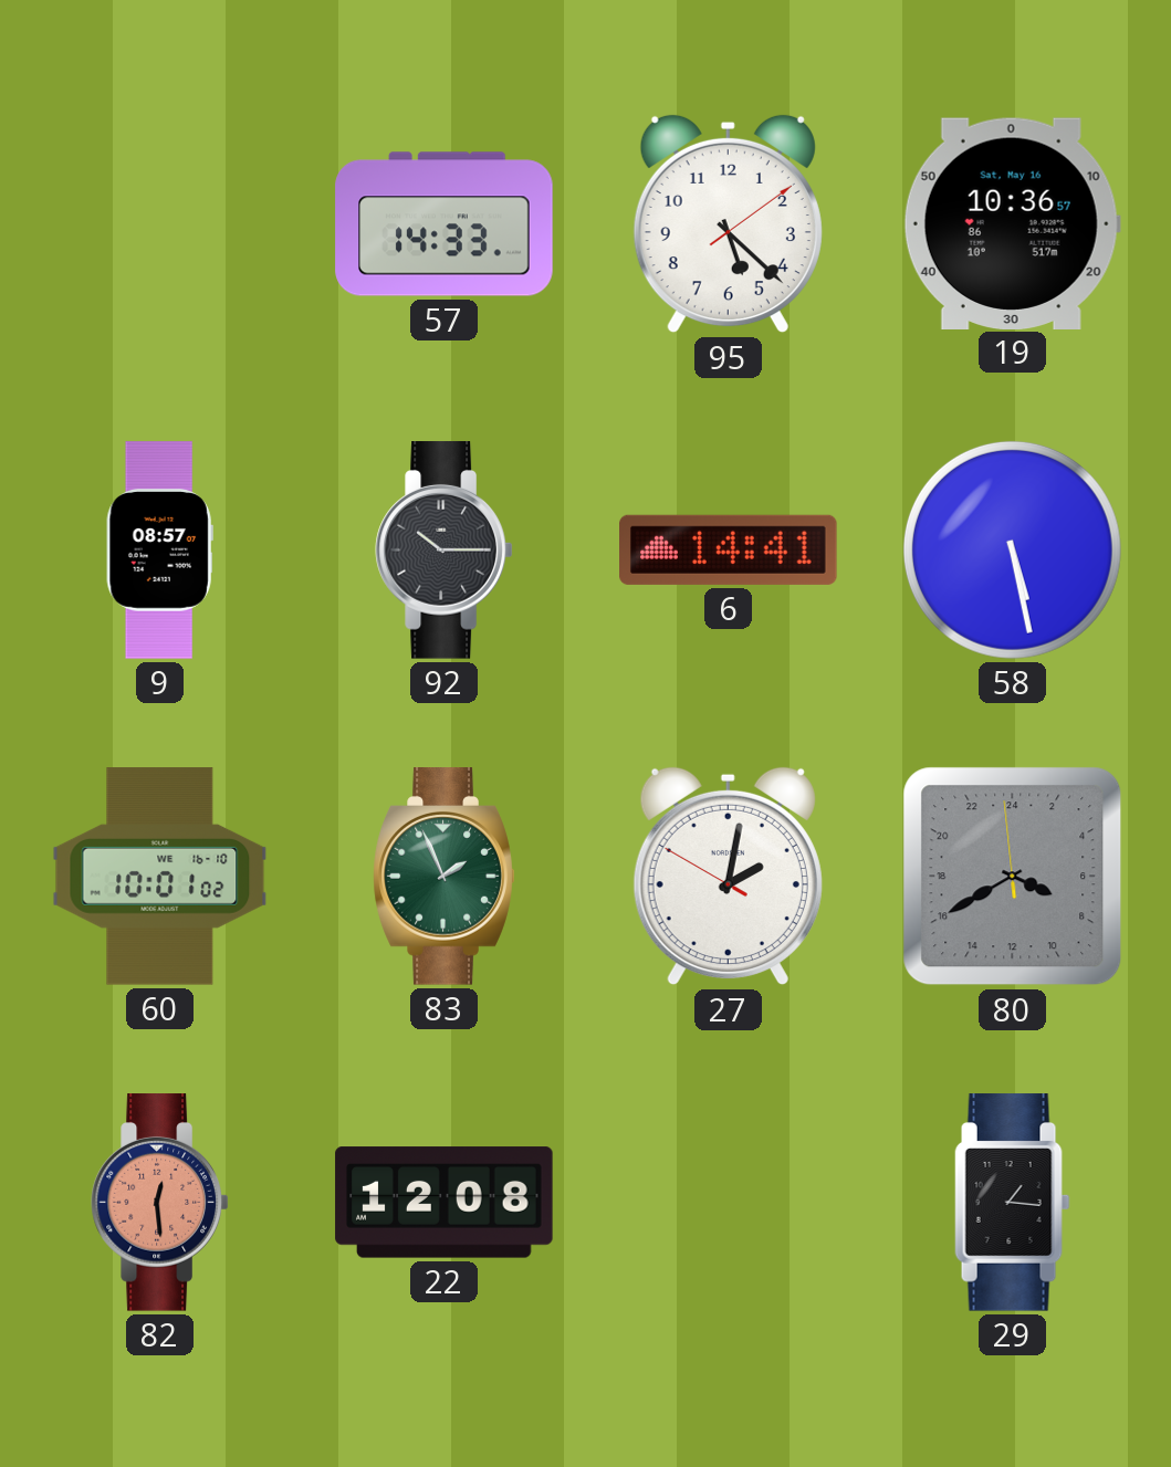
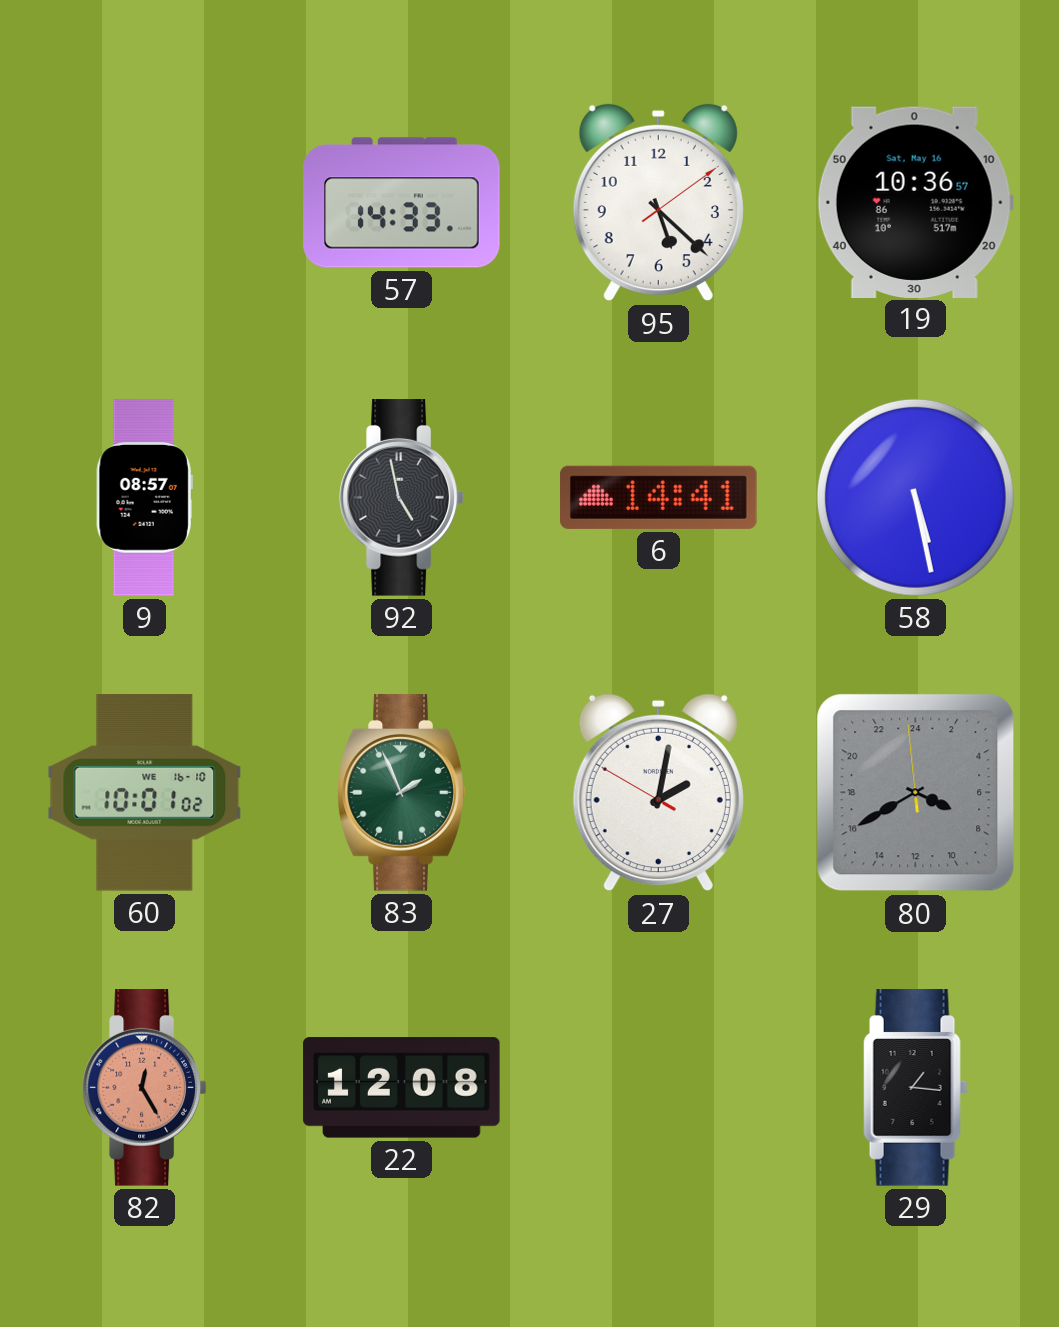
92: 10:15 -> 4:58
82: 12:29 -> 12:25
